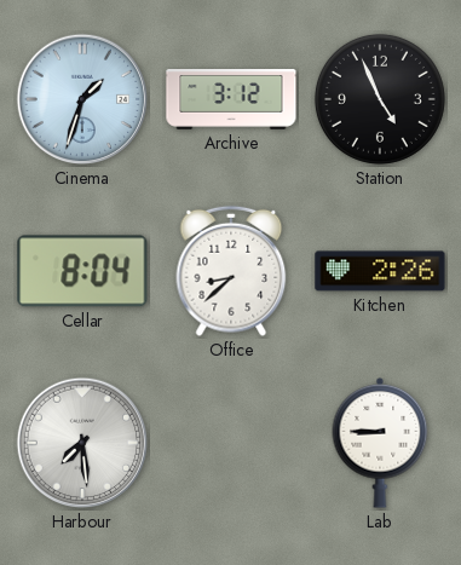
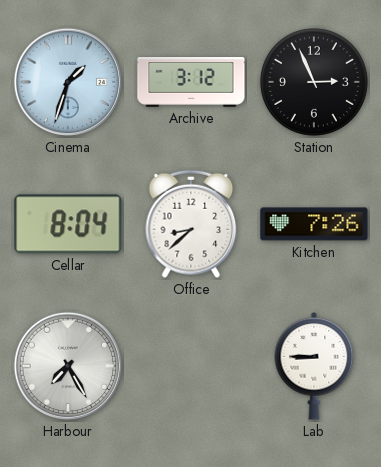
Station: 4:56 -> 2:56
Kitchen: 2:26 -> 7:26
Harbour: 7:29 -> 7:25
